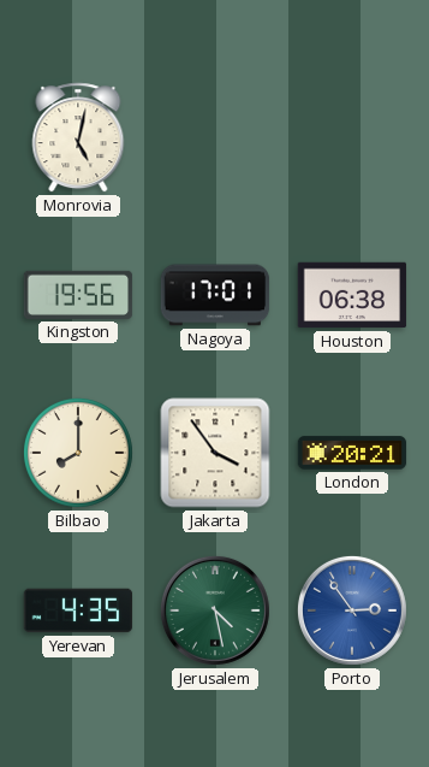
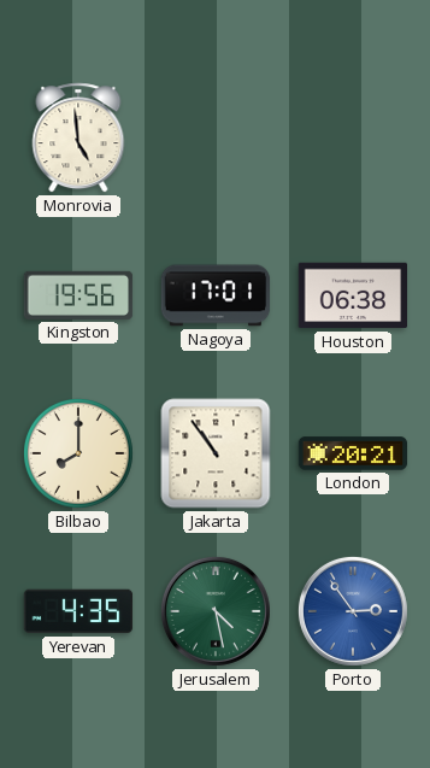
Monrovia: 5:02 -> 4:59
Jakarta: 3:54 -> 10:54
